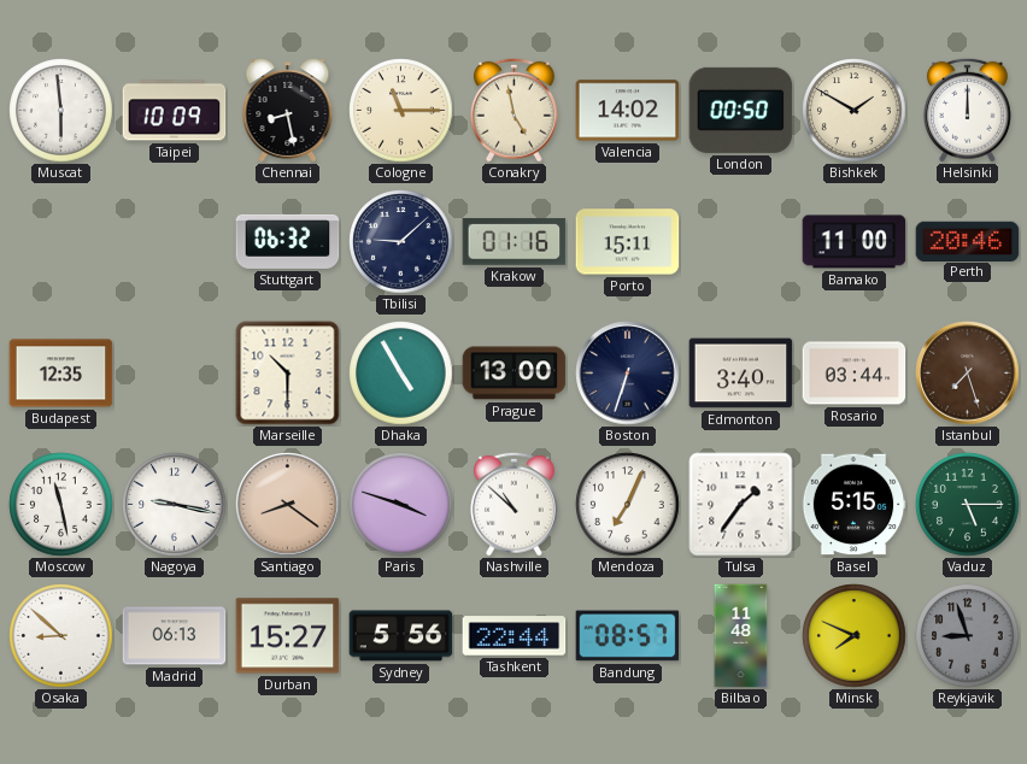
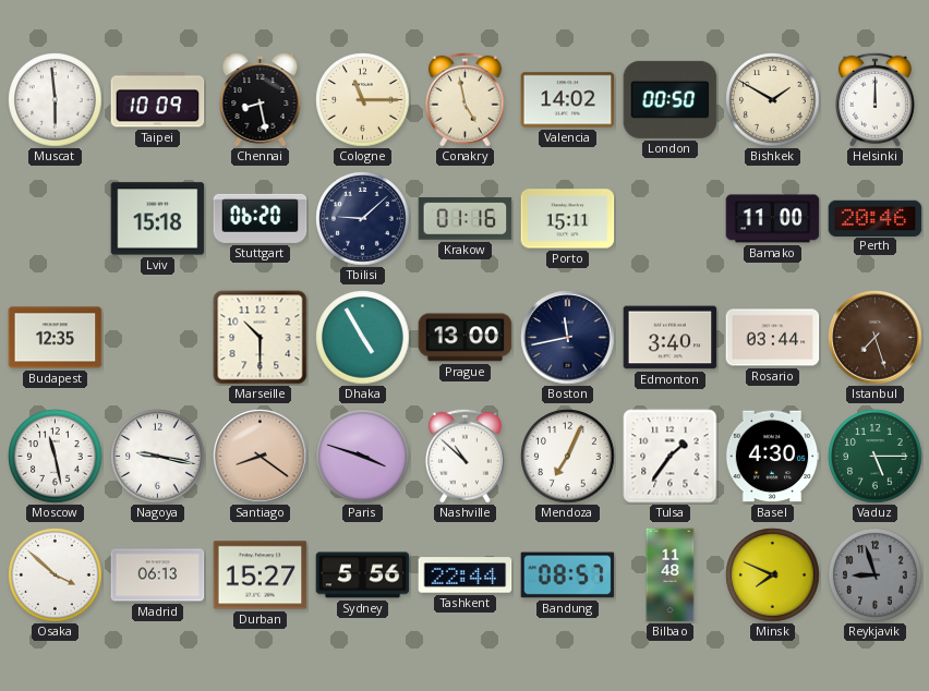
Lviv: none -> 15:18
Stuttgart: 06:32 -> 06:20
Boston: 6:33 -> 11:43
Basel: 5:15 -> 4:30
Osaka: 8:52 -> 3:52
